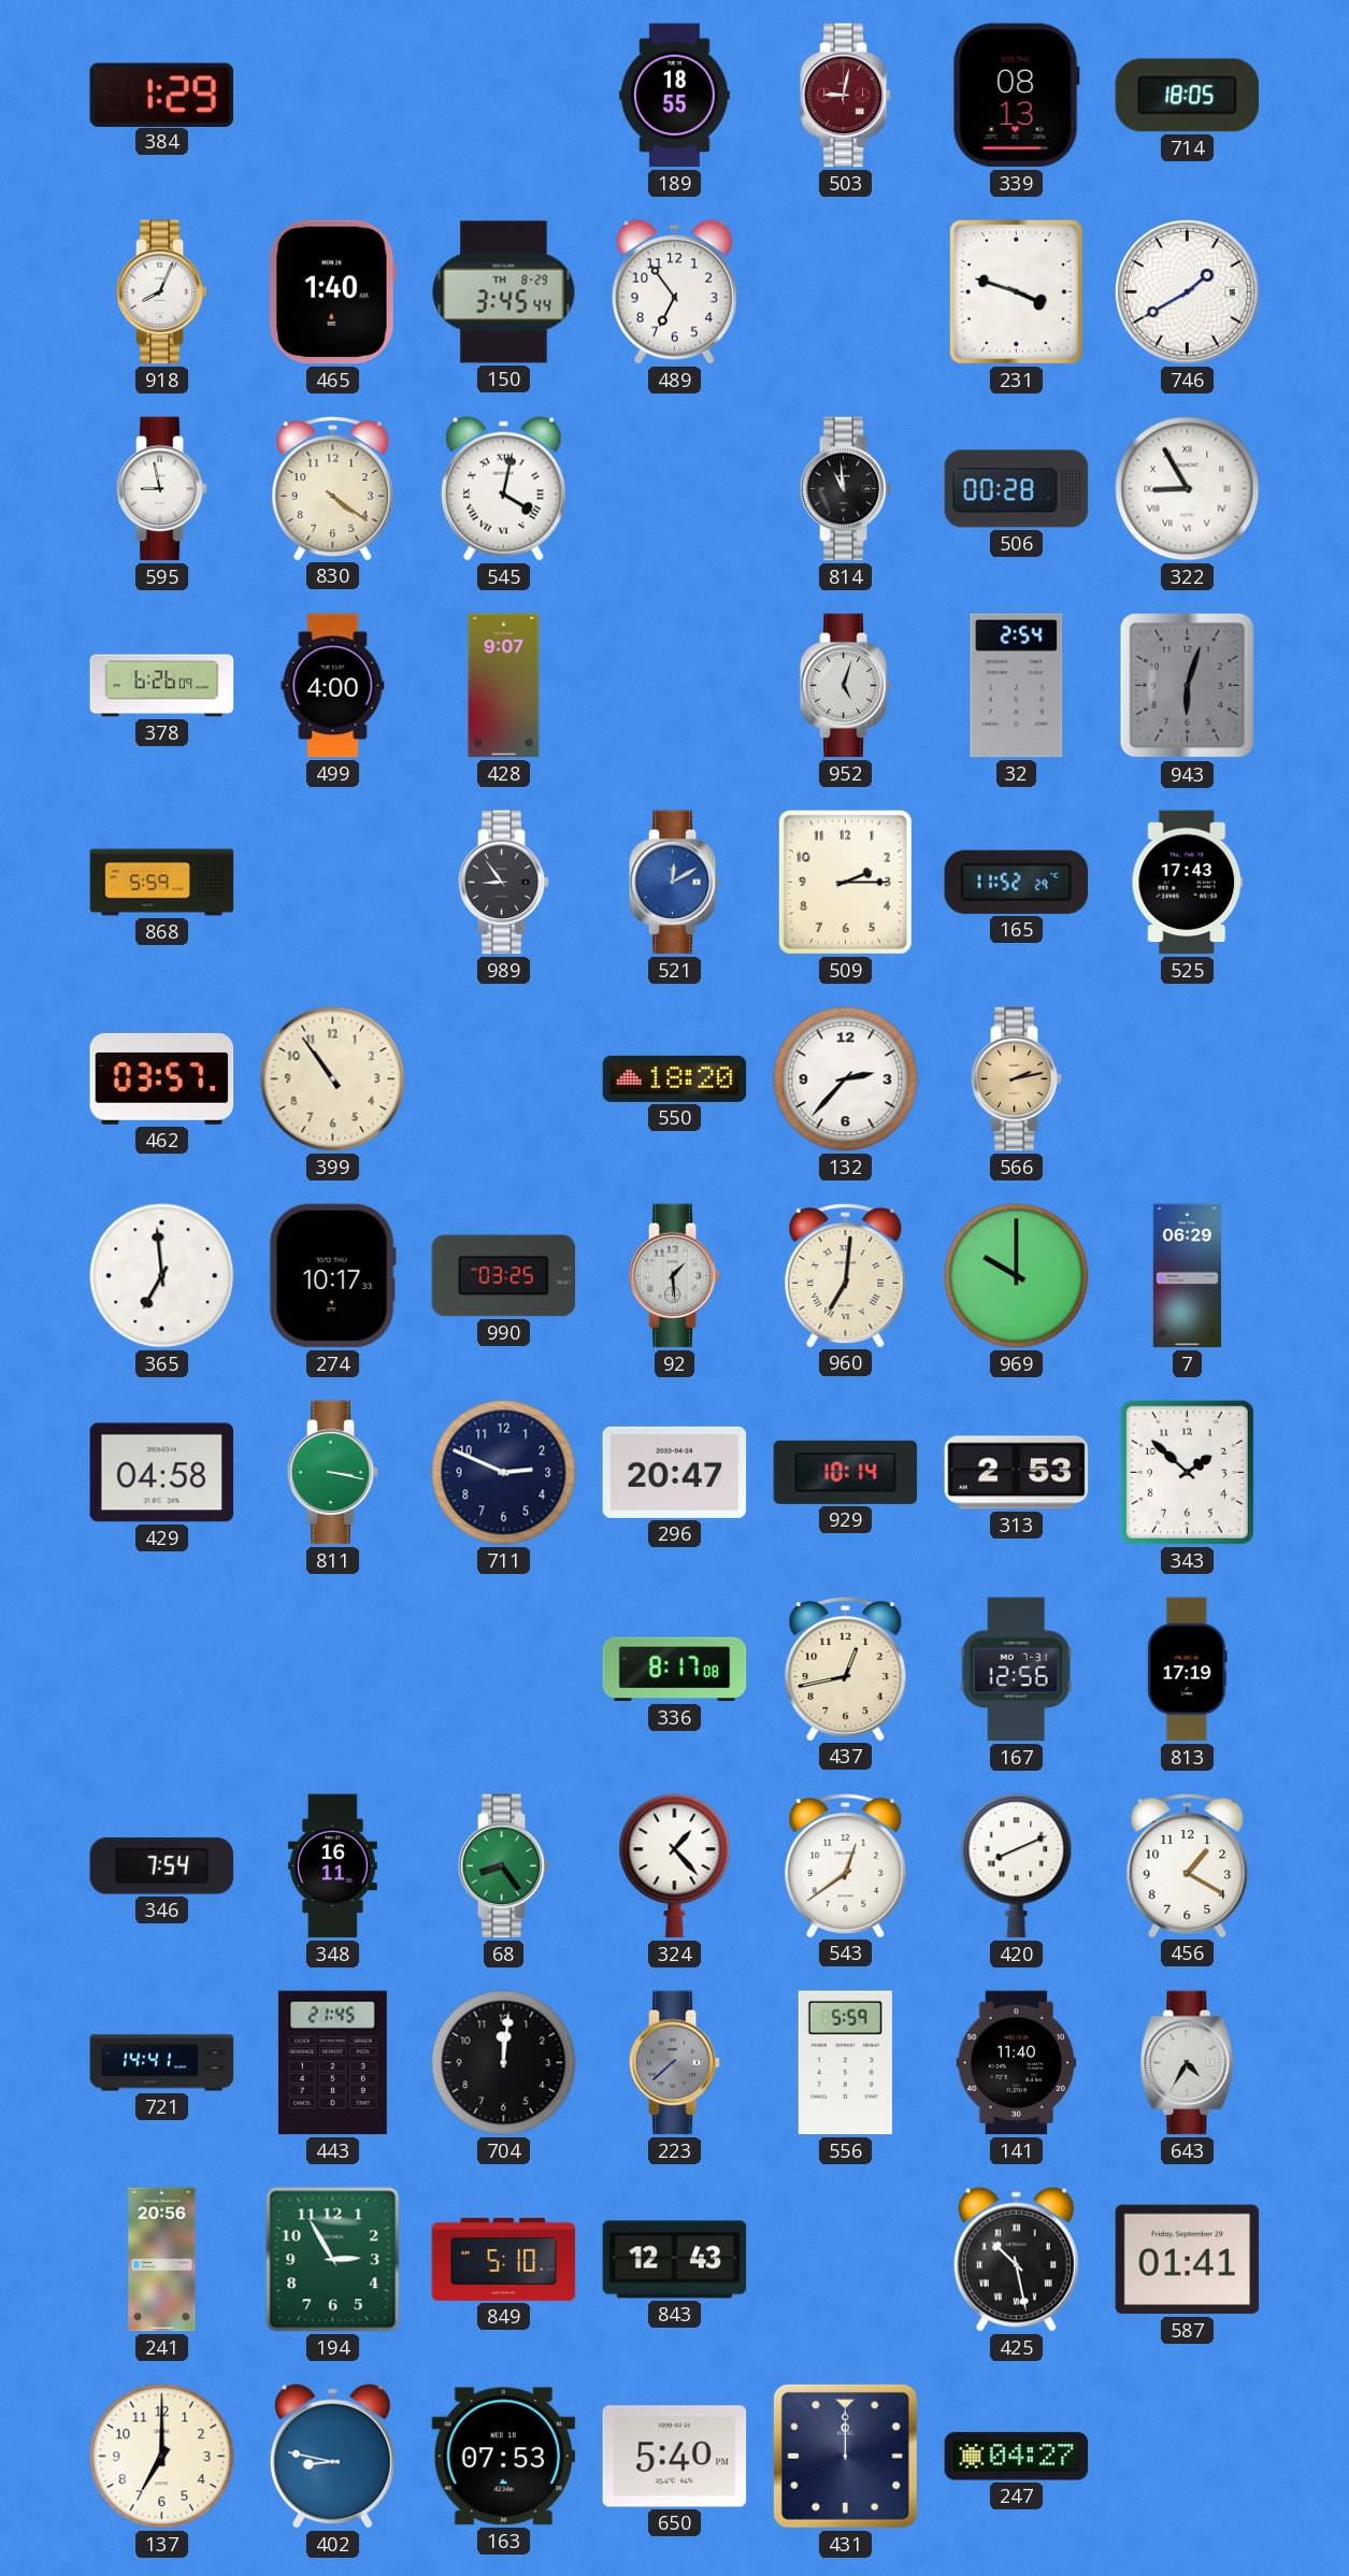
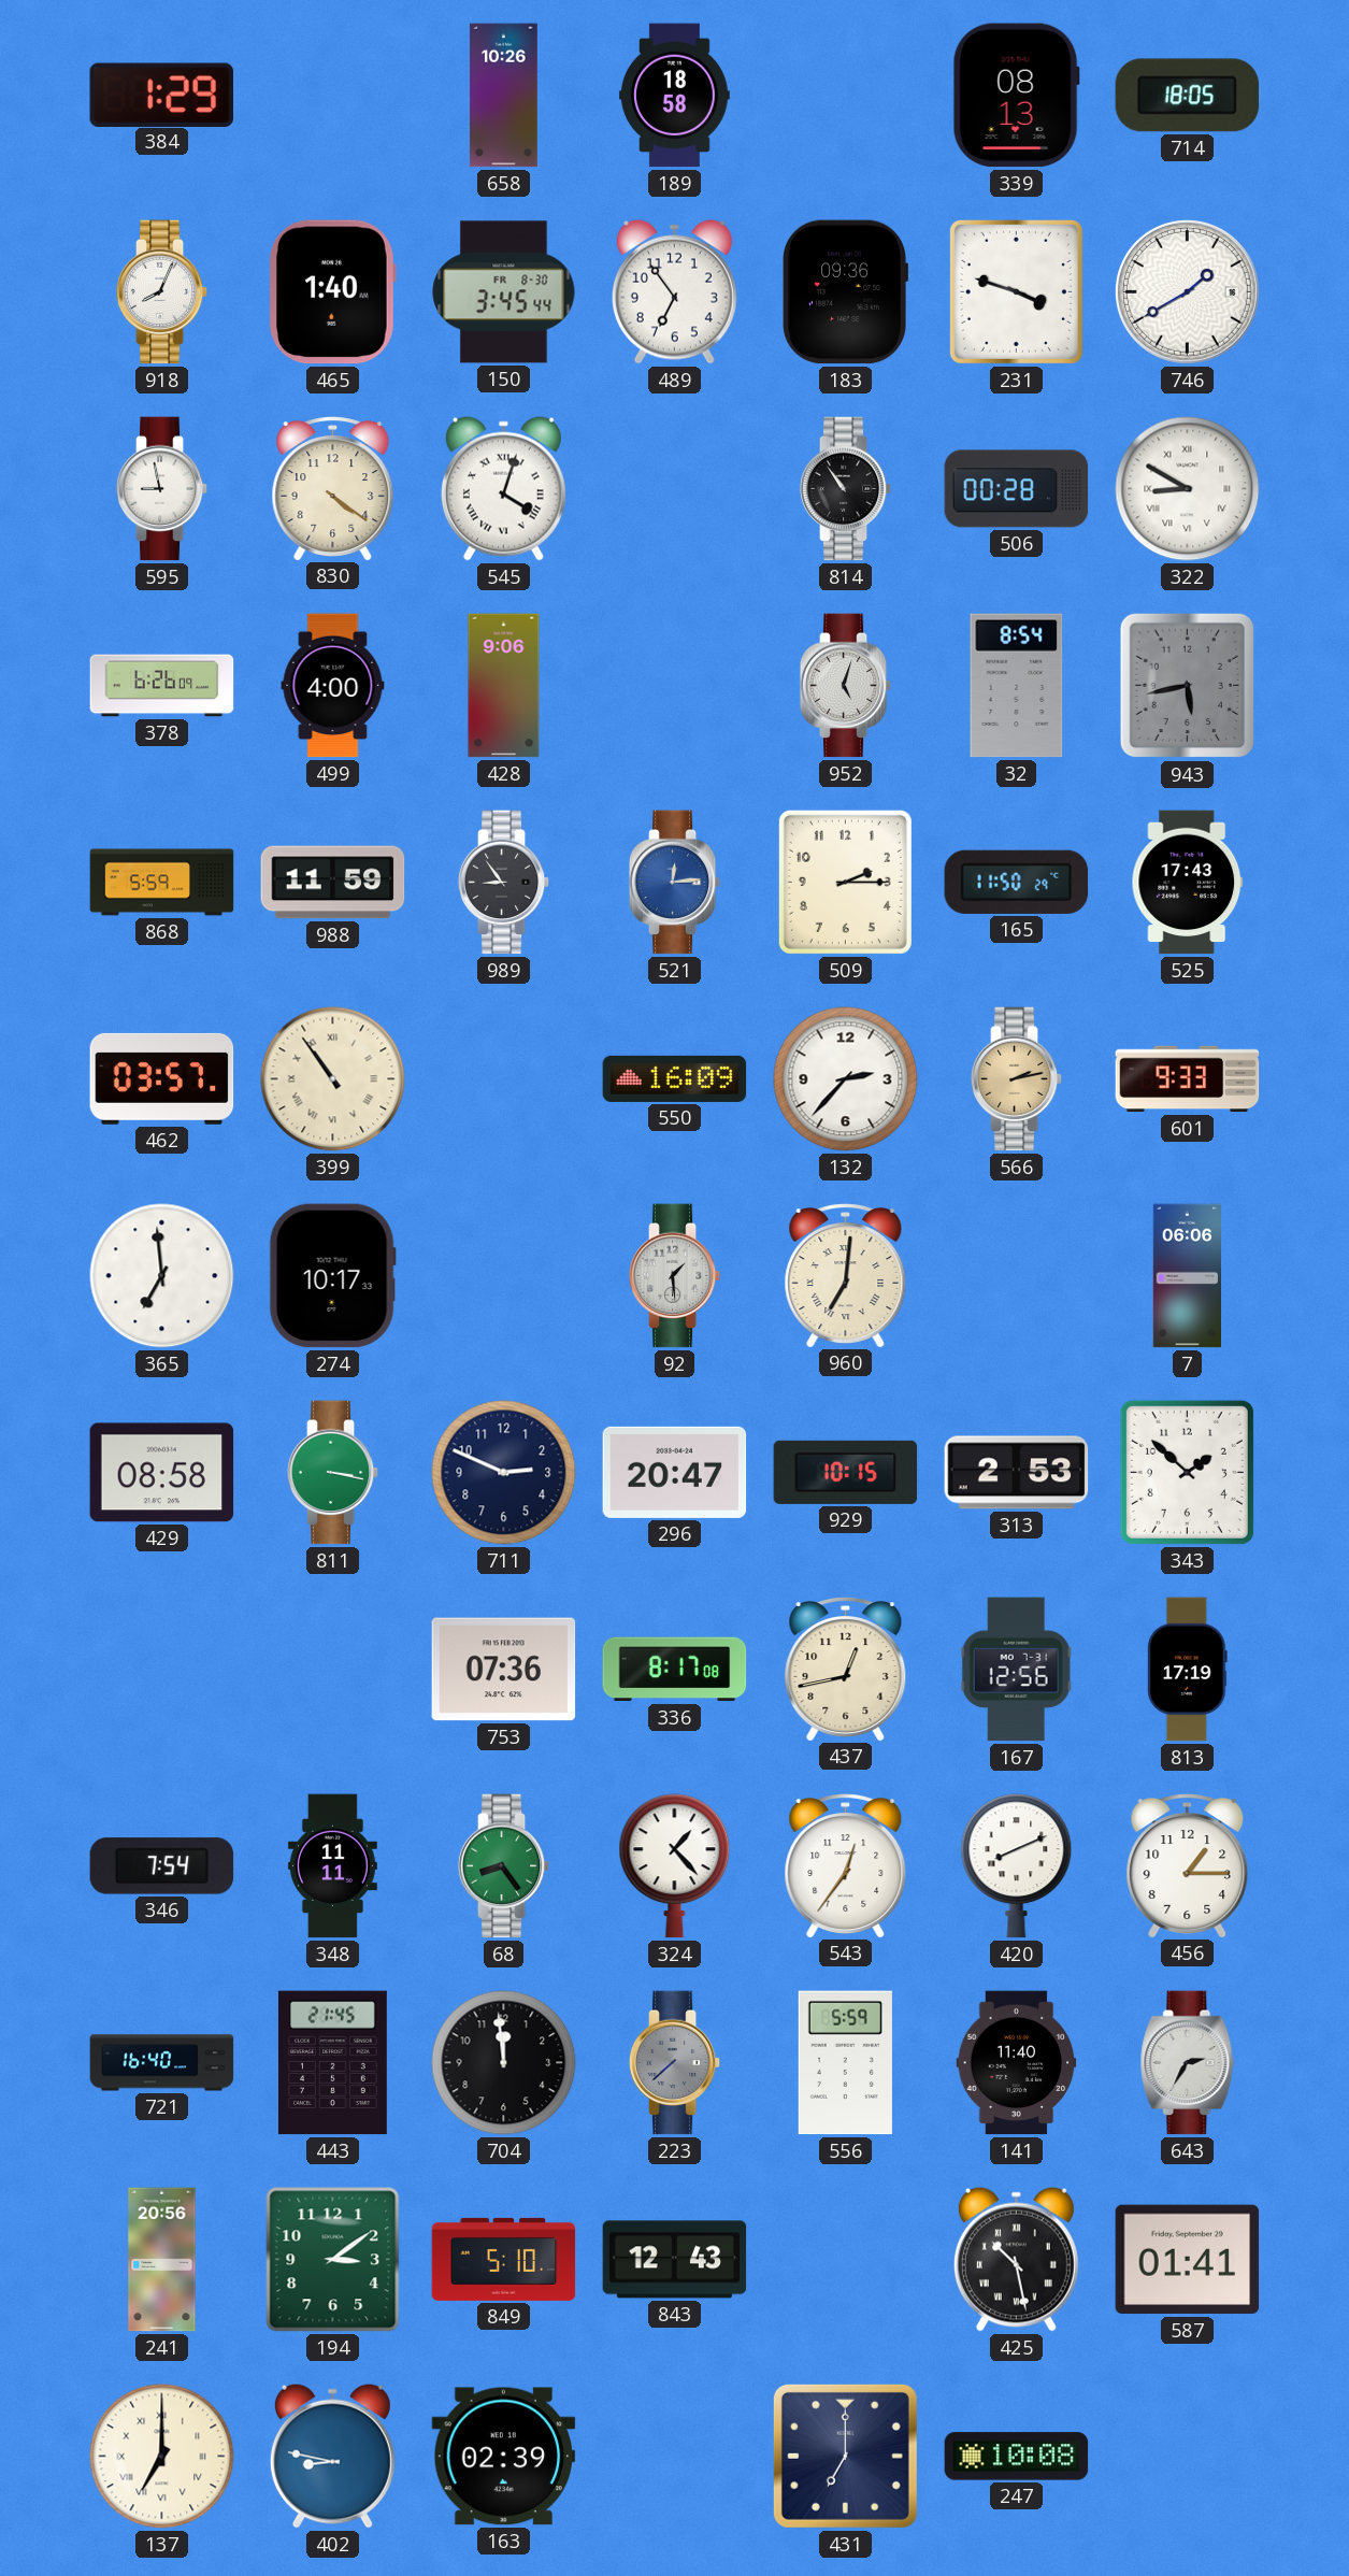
658: none -> 10:26
189: 18:55 -> 18:58
503: 9:02 -> none
150 date: TH 8-29 -> FR 8-30
183: none -> 09:36
545: 4:02 -> 4:03
814: 10:59 -> 10:54
322: 8:55 -> 8:50
428: 9:07 -> 9:06
32: 2:54 -> 8:54
943: 6:03 -> 5:43
988: none -> 11:59
521: 12:10 -> 12:14
165: 11:52 -> 11:50
399 numerals: Arabic -> Roman
550: 18:20 -> 16:09
601: none -> 9:33
990: 03:25 -> none
969: 10:00 -> none
7: 06:29 -> 06:06
429: 04:58 -> 08:58
929: 10:14 -> 10:15
753: none -> 07:36
348: 16:11 -> 11:11
543: 12:39 -> 12:36
456: 1:20 -> 1:15
721: 14:41 -> 16:40
704: 12:01 -> 11:59
643: 4:35 -> 2:35
194: 2:55 -> 3:09
137 numerals: Arabic -> Roman
163: 07:53 -> 02:39
650: 5:40 -> none
431: 12:00 -> 7:00
247: 04:27 -> 10:08
